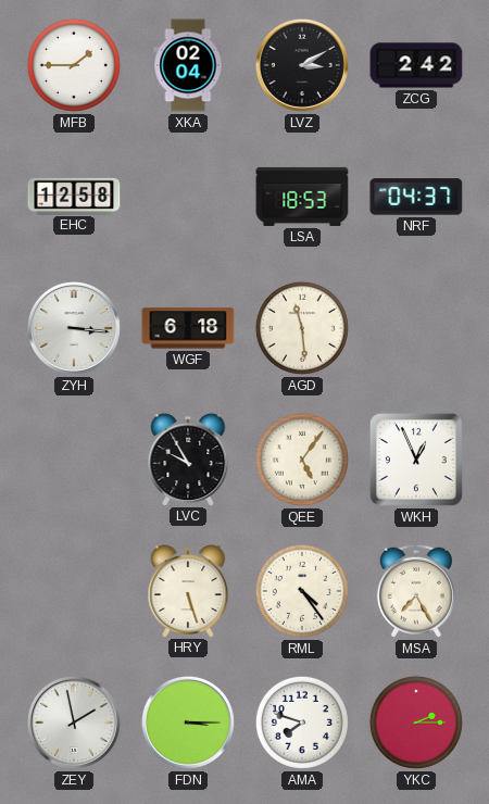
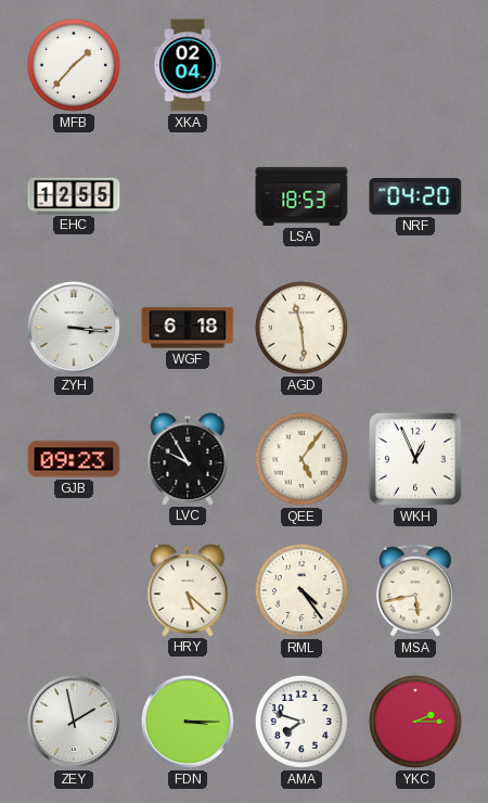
MFB: 1:45 -> 1:37
LVZ: 3:10 -> none
ZCG: 2:42 -> none
EHC: 12:58 -> 12:55
NRF: 04:37 -> 04:20
GJB: none -> 09:23
HRY: 5:27 -> 5:22
MSA: 7:25 -> 5:43
